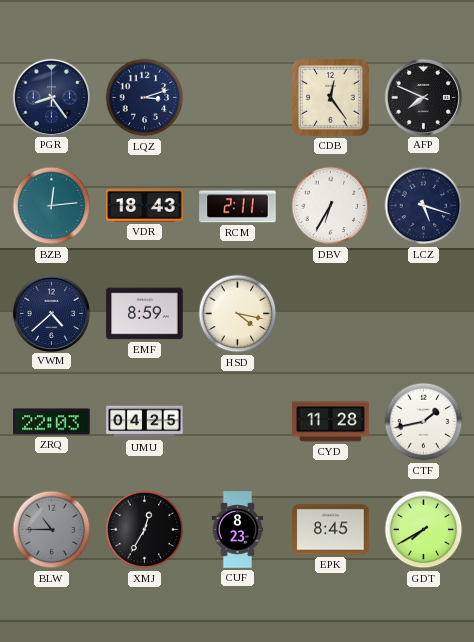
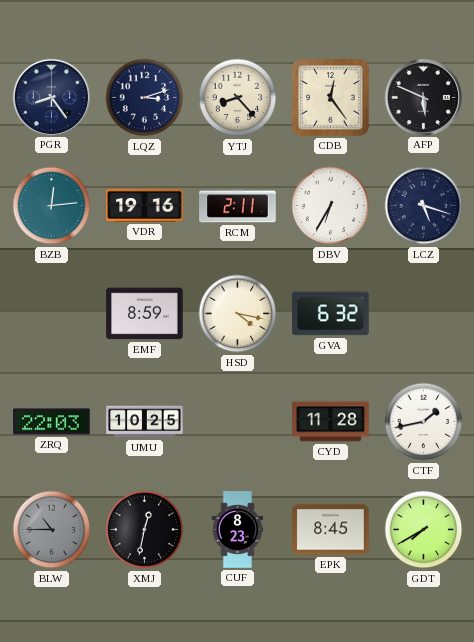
YTJ: none -> 8:23
AFP: 7:49 -> 5:49
VDR: 18:43 -> 19:16
VWM: 4:38 -> none
GVA: none -> 6:32
UMU: 04:25 -> 10:25
XMJ: 12:35 -> 12:32
